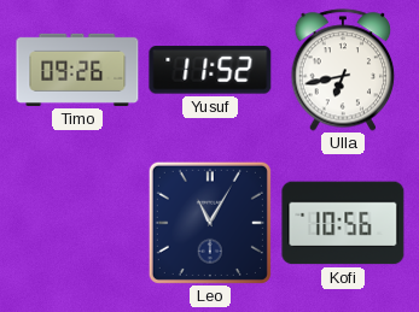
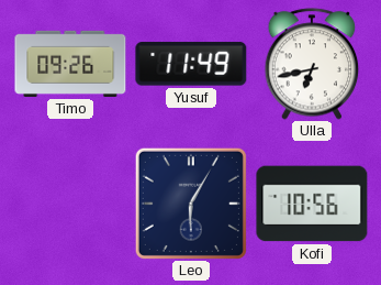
Yusuf: 11:52 -> 11:49
Leo: 11:05 -> 6:05
